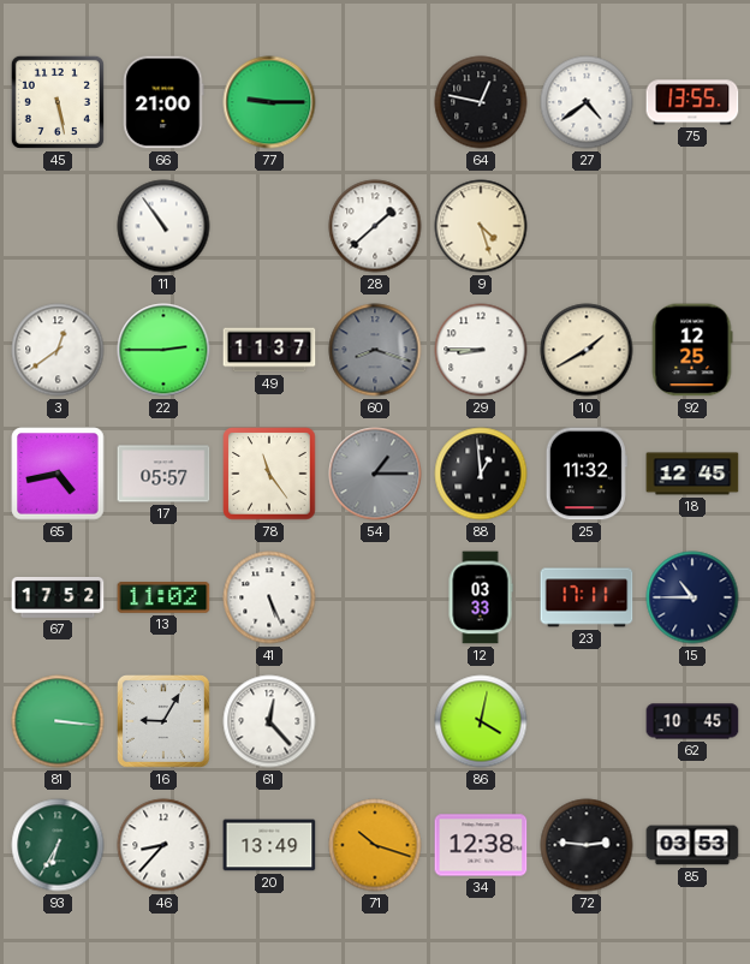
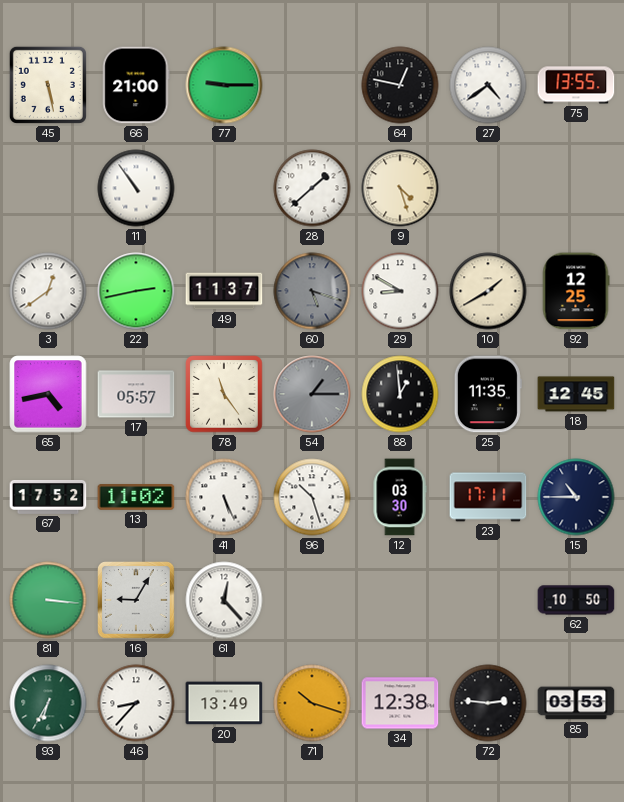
22: 2:45 -> 2:43
60: 8:18 -> 5:18
29: 8:45 -> 8:50
25: 11:32 -> 11:35
96: none -> 10:27
12: 03:33 -> 03:30
86: 4:02 -> none
62: 10:45 -> 10:50
